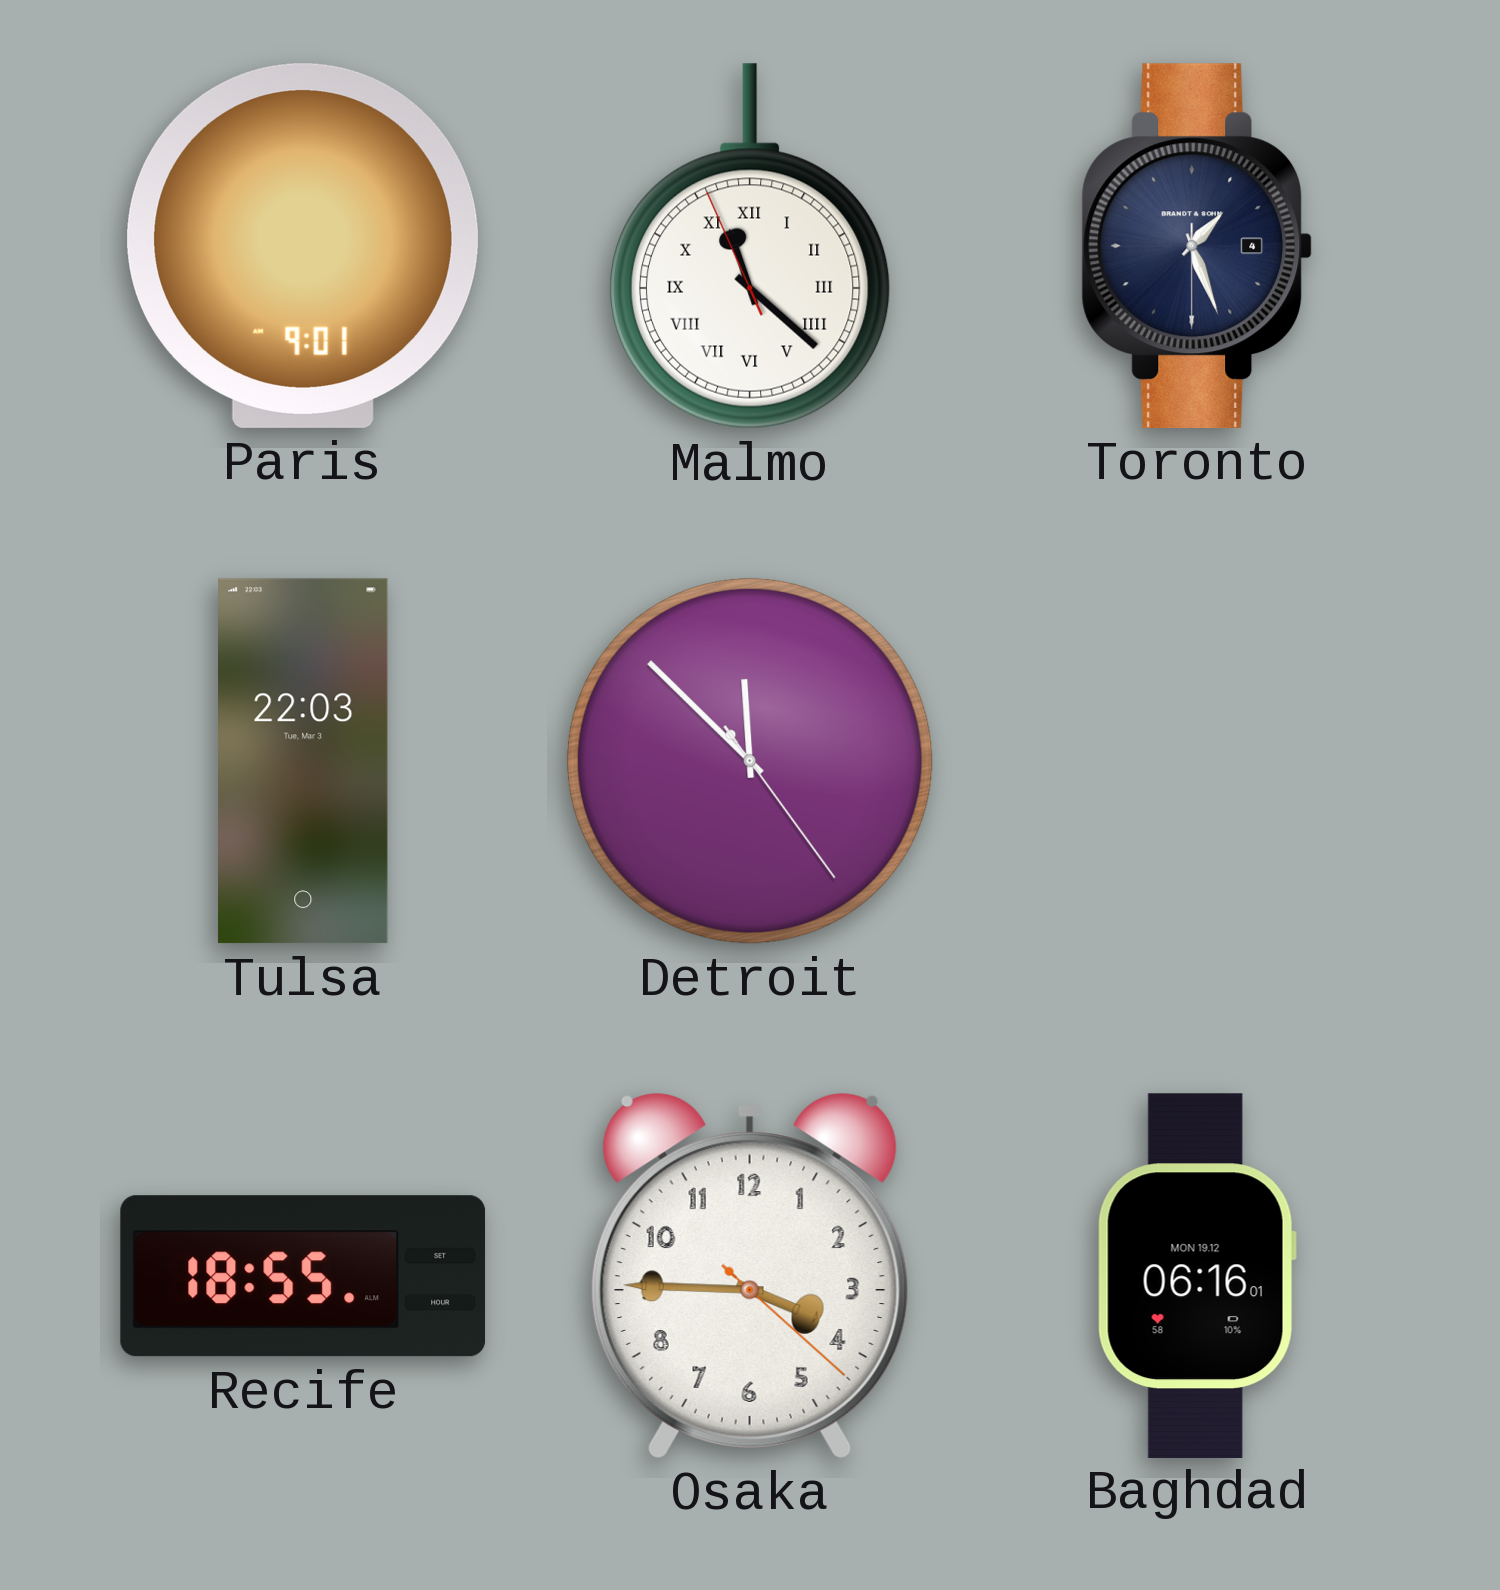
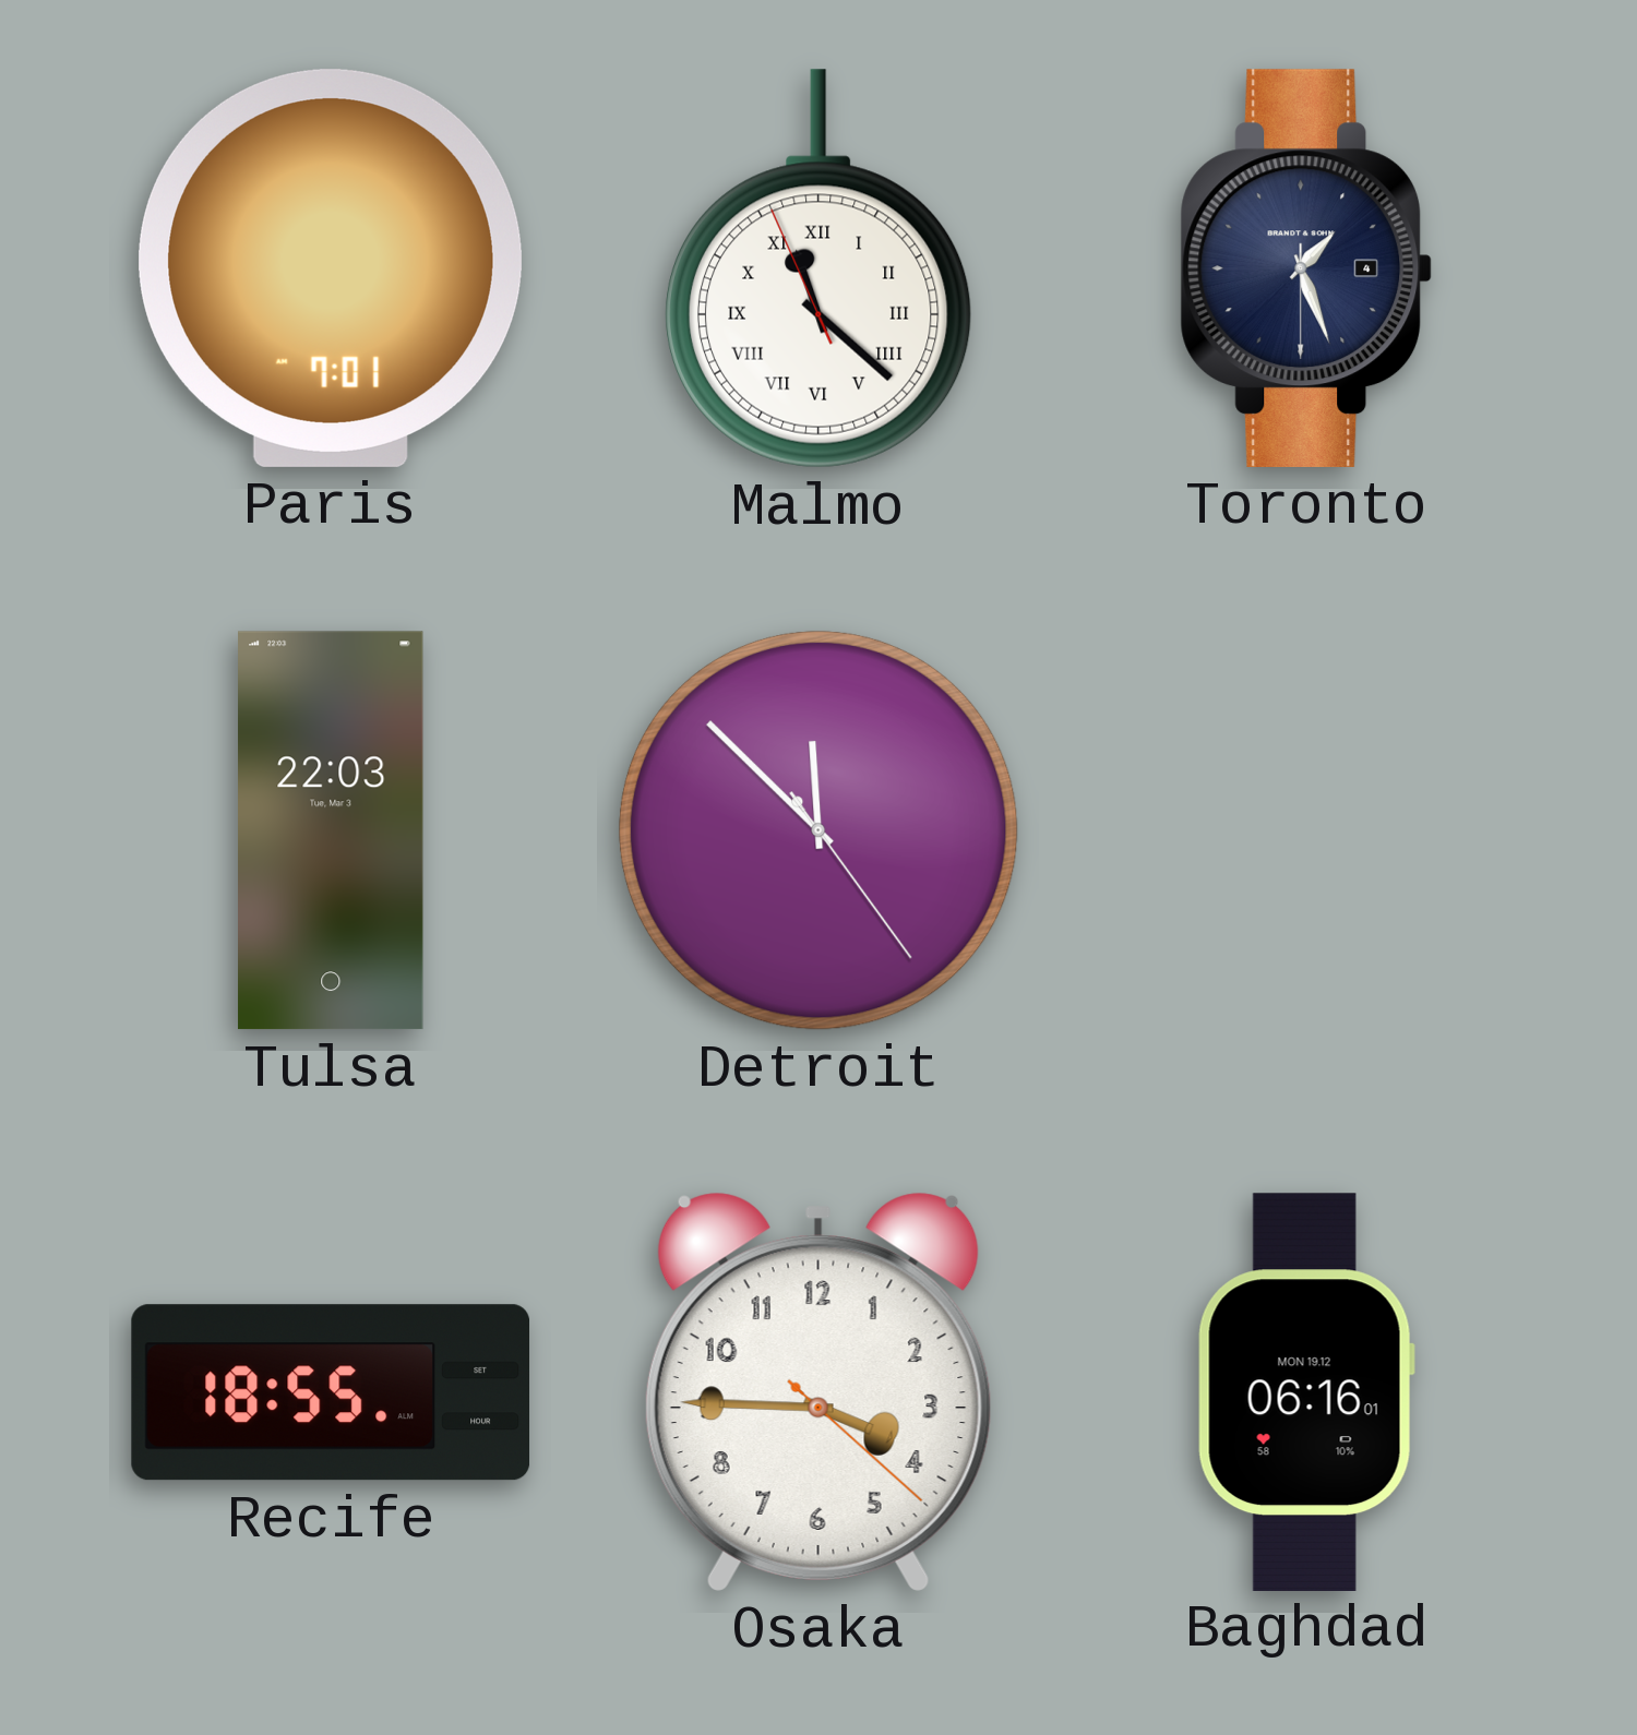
Paris: 9:01 -> 7:01
